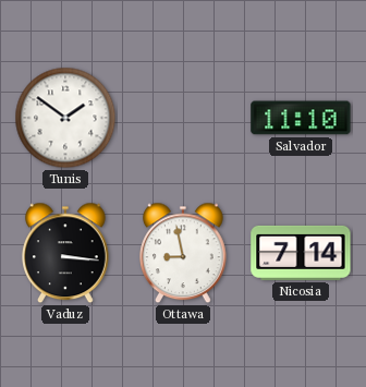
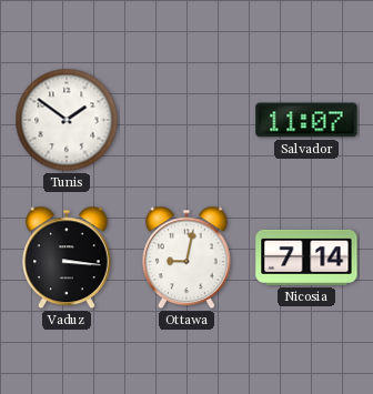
Salvador: 11:10 -> 11:07
Ottawa: 8:58 -> 9:02
